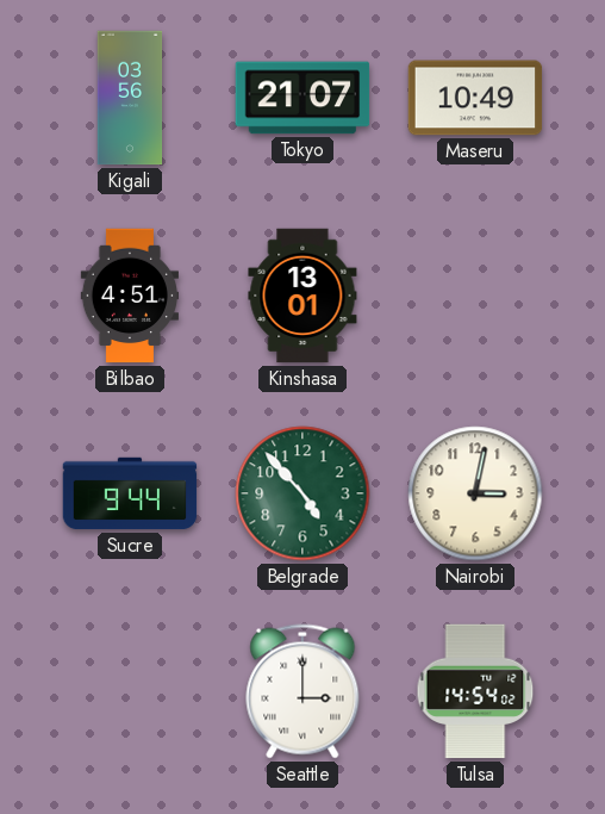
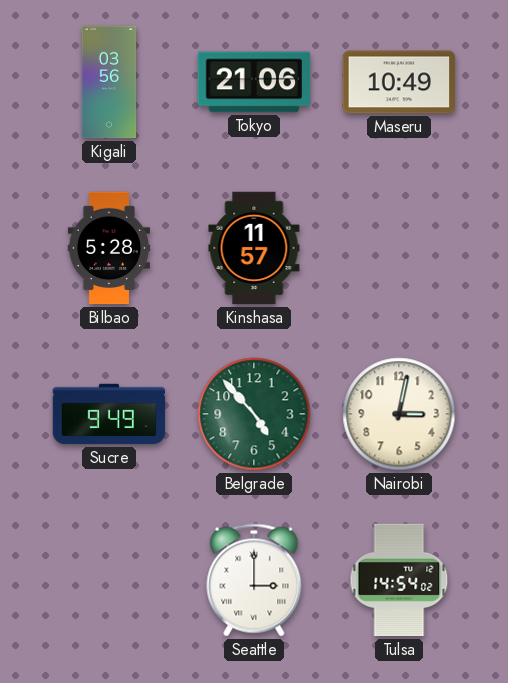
Tokyo: 21:07 -> 21:06
Bilbao: 4:51 -> 5:28
Kinshasa: 13:01 -> 11:57
Sucre: 9:44 -> 9:49
